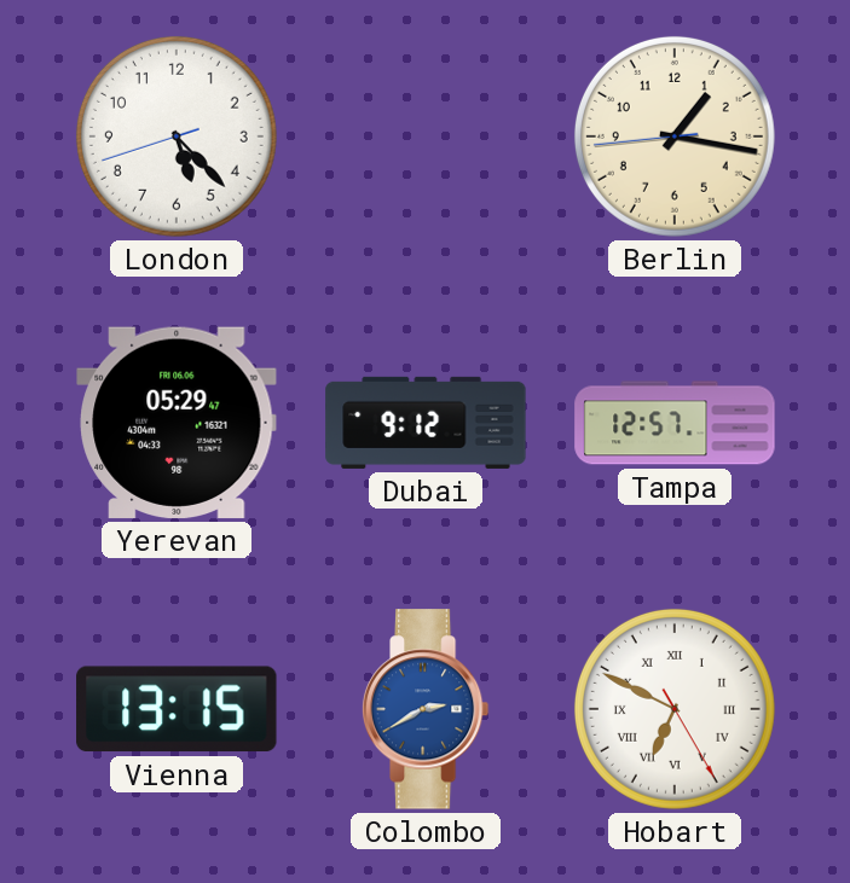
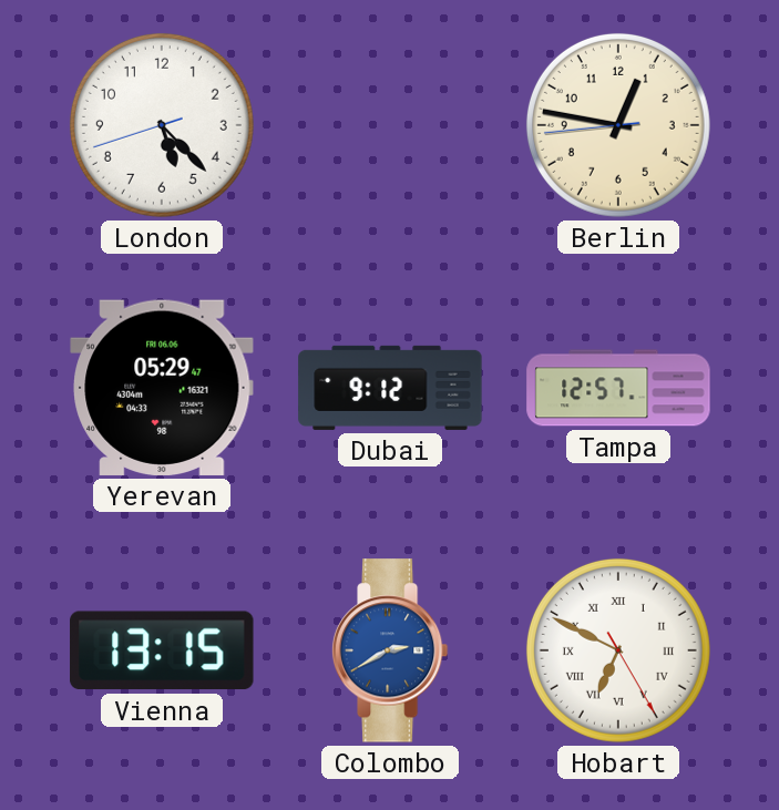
Berlin: 1:16 -> 12:46
